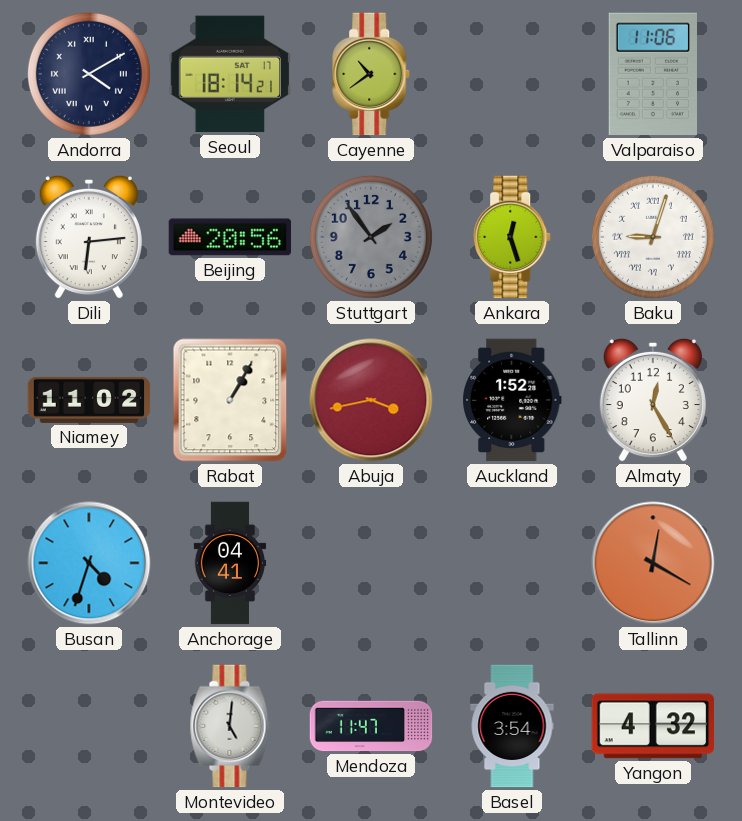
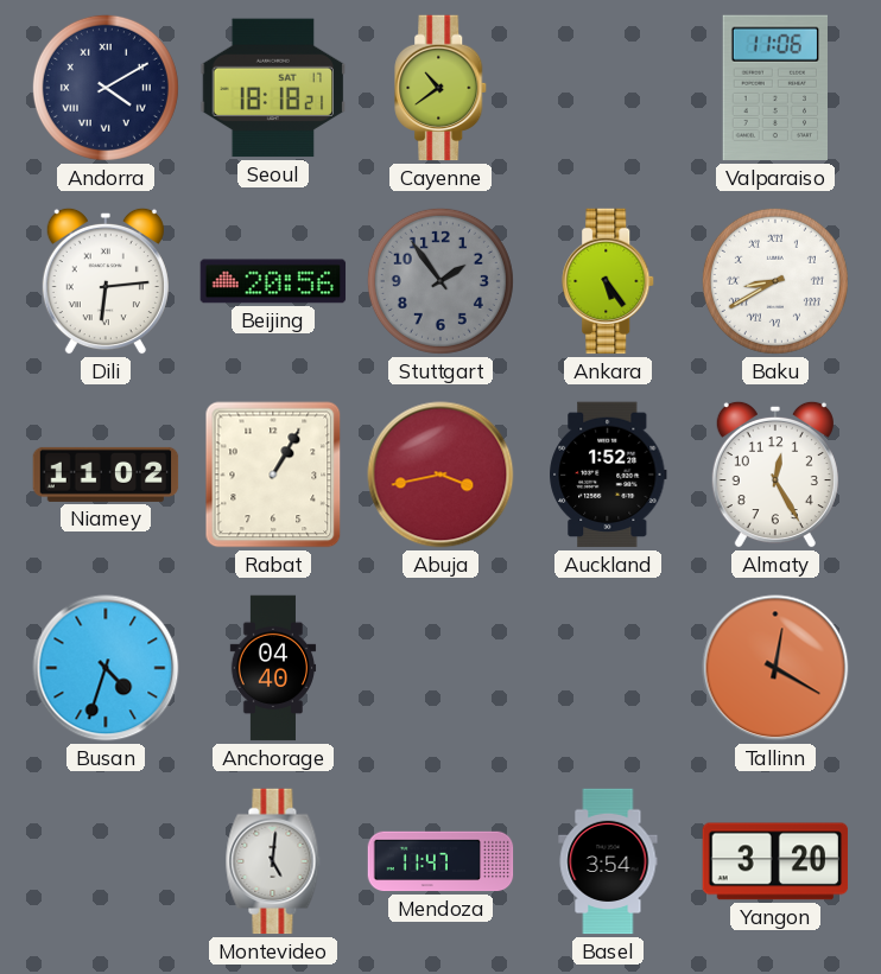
Seoul: 18:14 -> 18:18
Ankara: 12:27 -> 5:24
Baku: 9:03 -> 8:40
Anchorage: 04:41 -> 04:40
Yangon: 4:32 -> 3:20
